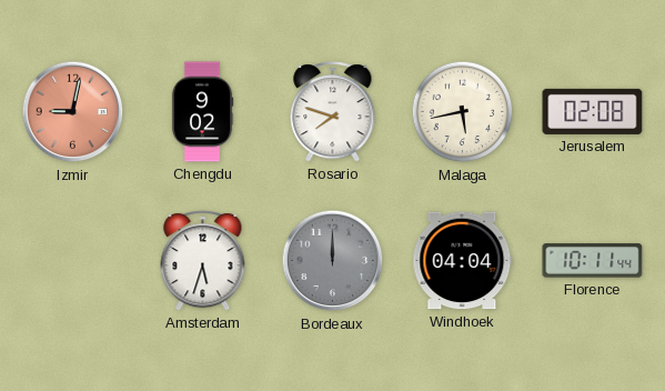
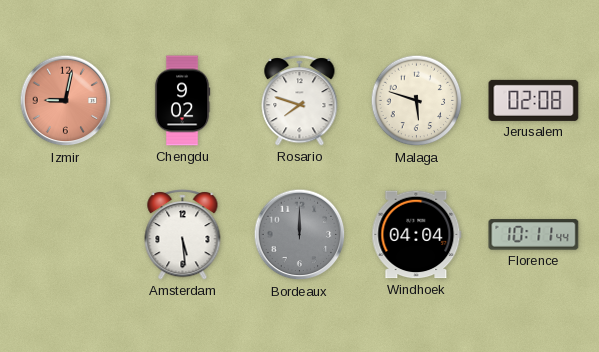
Malaga: 5:43 -> 5:48
Amsterdam: 5:33 -> 5:29
